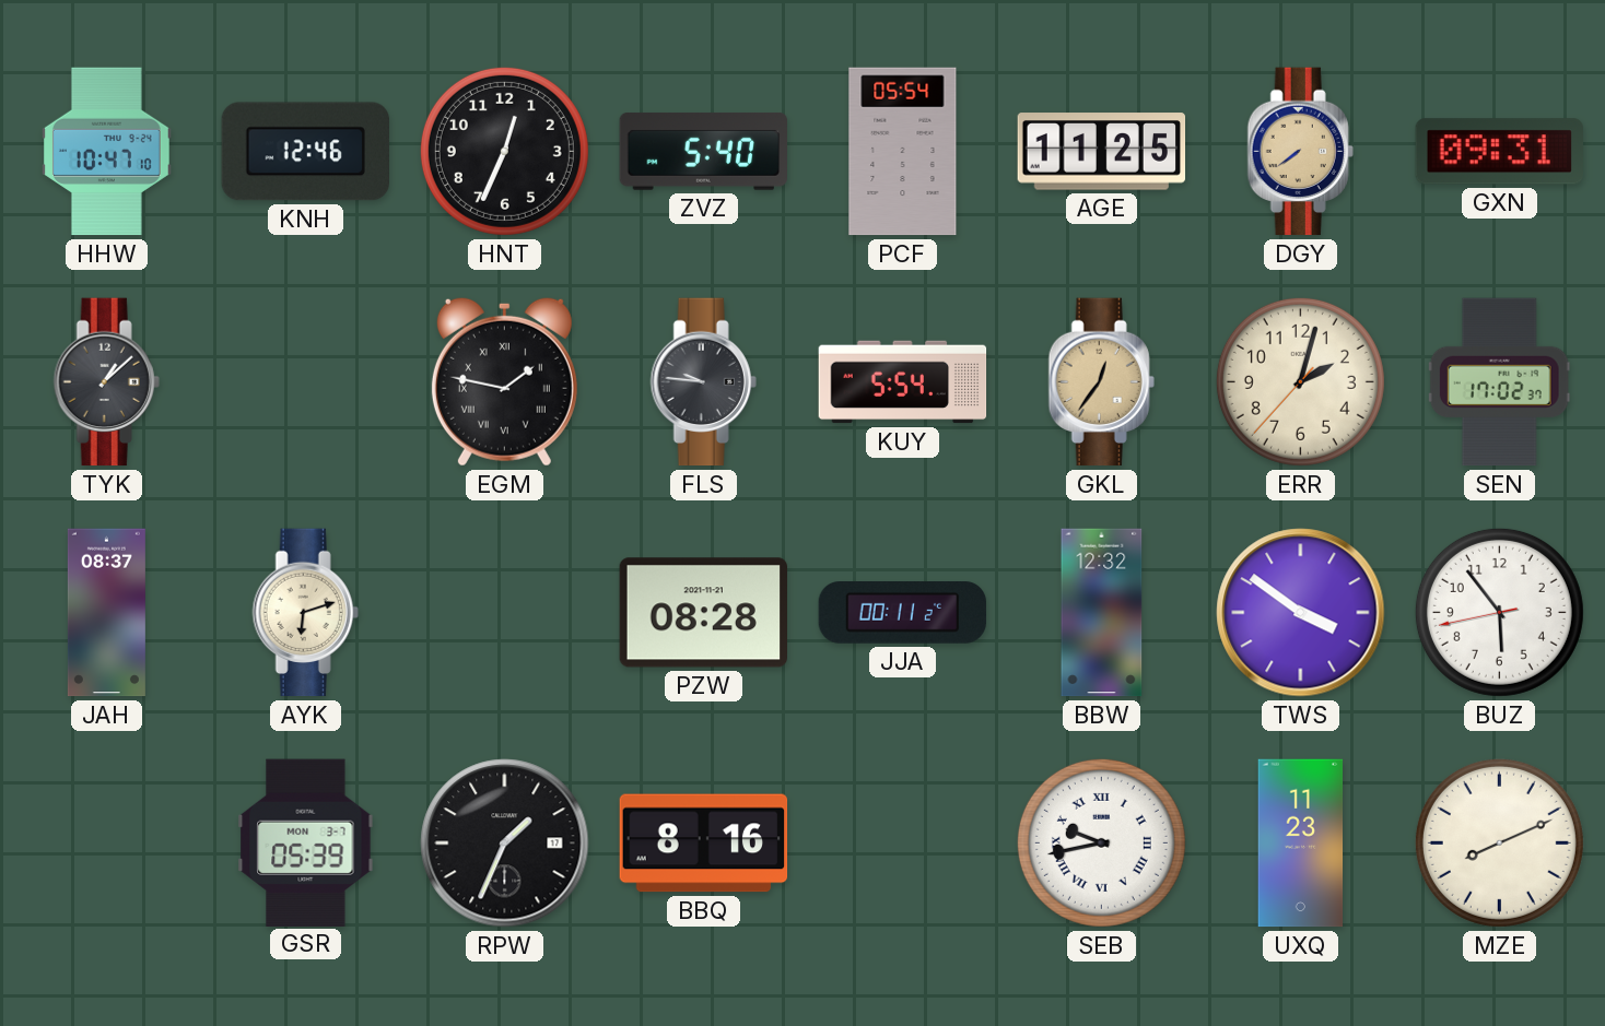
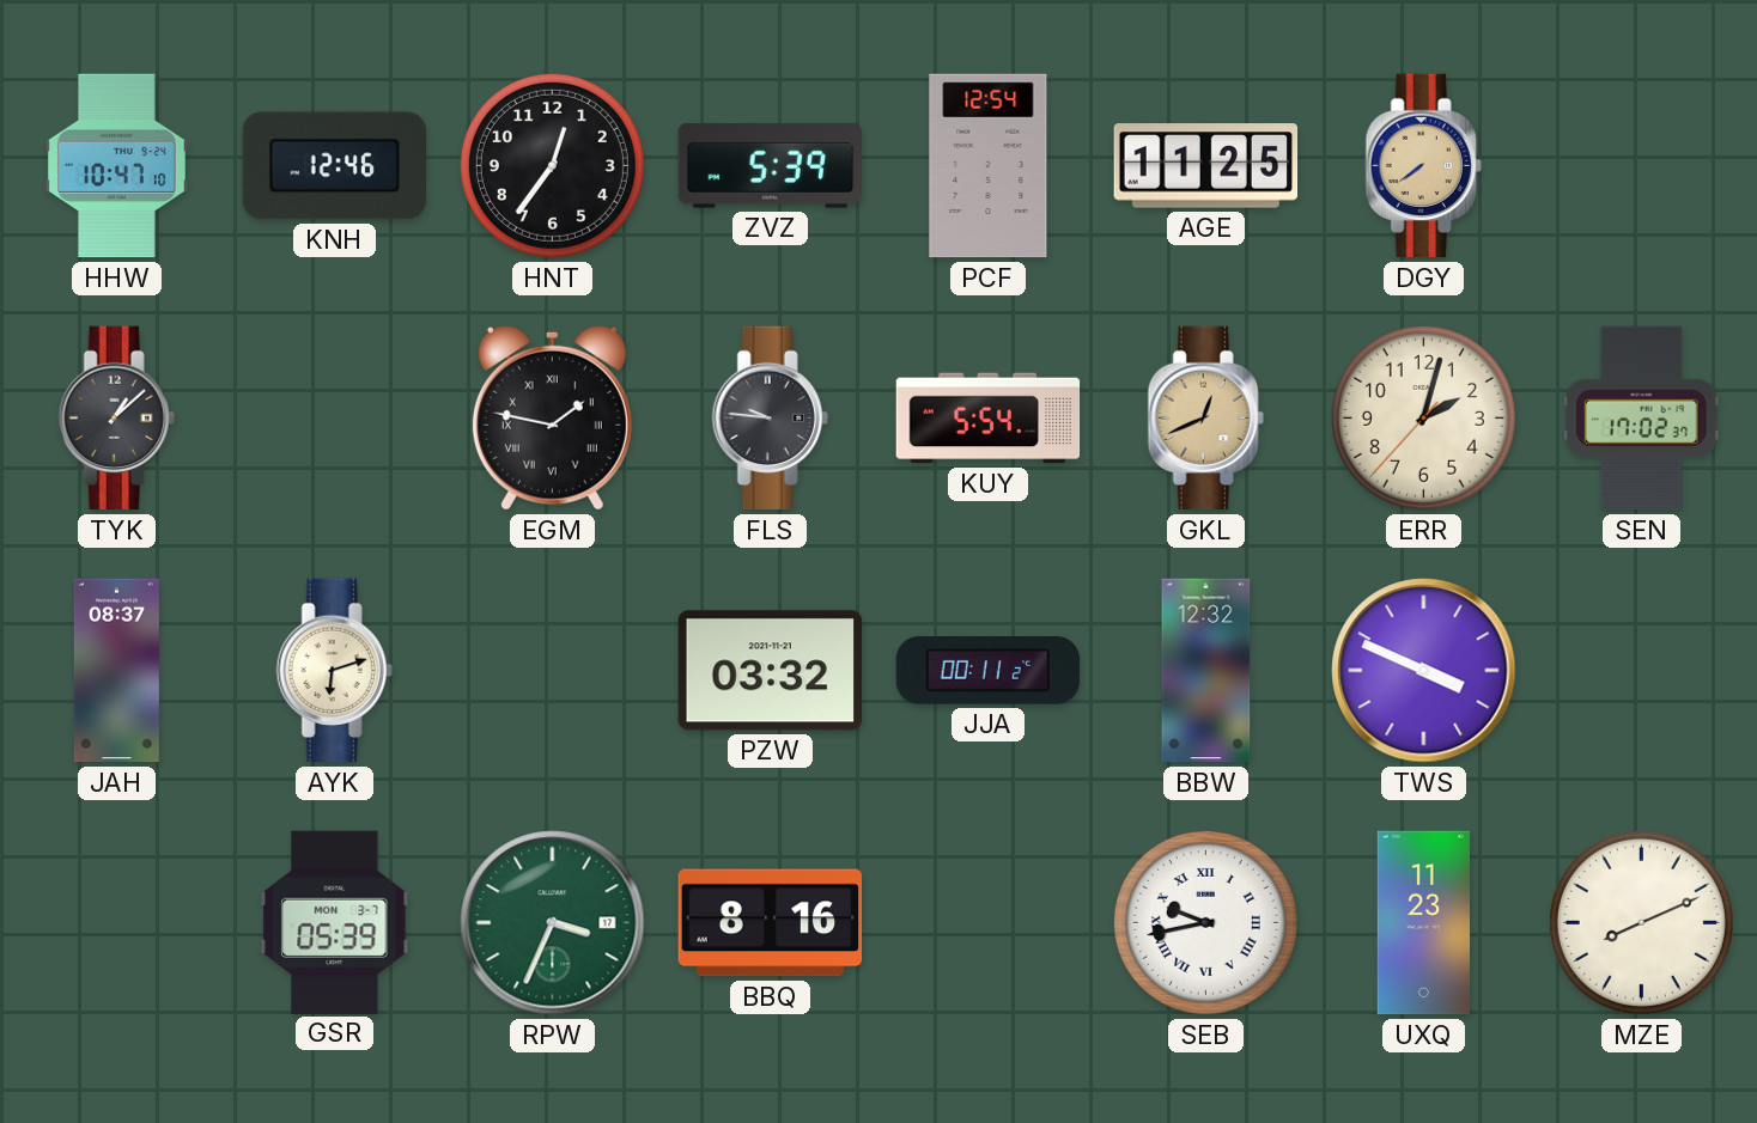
HNT: 12:34 -> 12:36
ZVZ: 5:40 -> 5:39
PCF: 05:54 -> 12:54
GXN: 09:31 -> none
GKL: 12:36 -> 12:41
PZW: 08:28 -> 03:32
TWS: 3:51 -> 3:49
BUZ: 5:53 -> none
RPW: 1:34 -> 3:34
RPW dial: black -> green
